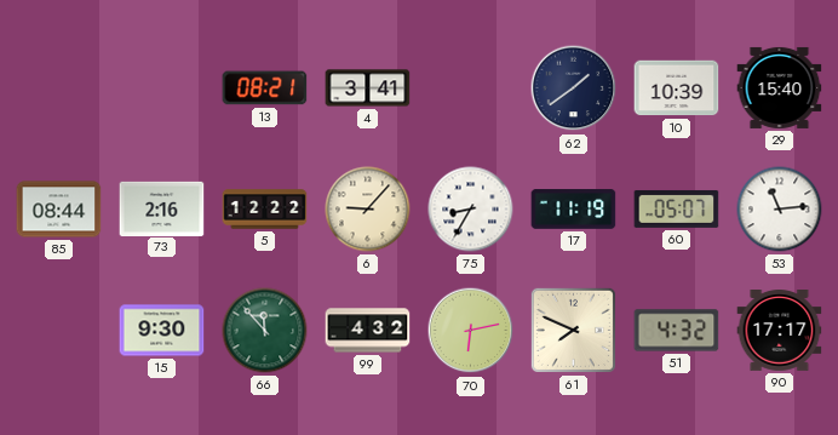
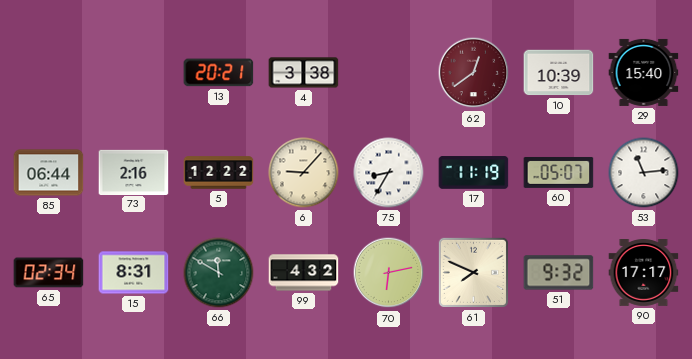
13: 08:21 -> 20:21
4: 3:41 -> 3:38
62: 1:39 -> 12:39
62 dial: navy -> burgundy
85: 08:44 -> 06:44
65: none -> 02:34
15: 9:30 -> 8:31
66: 11:53 -> 11:50
51: 4:32 -> 9:32
